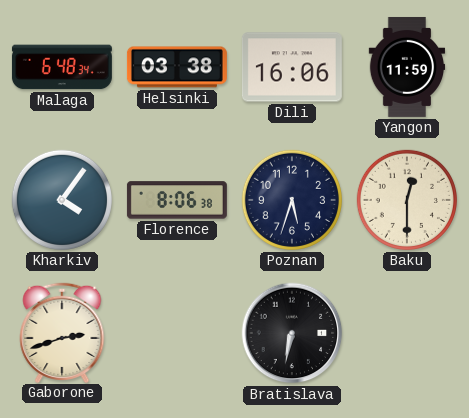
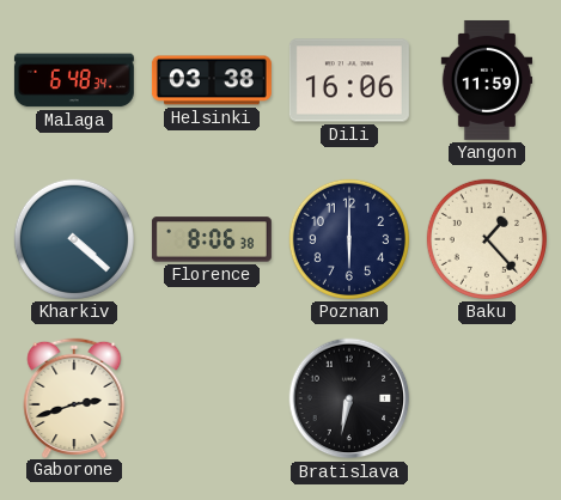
Kharkiv: 4:06 -> 4:22
Poznan: 5:33 -> 6:00
Baku: 12:30 -> 1:23
